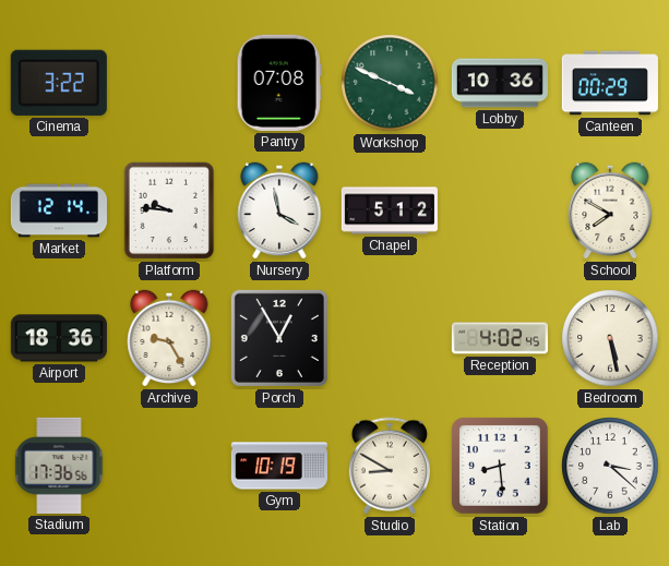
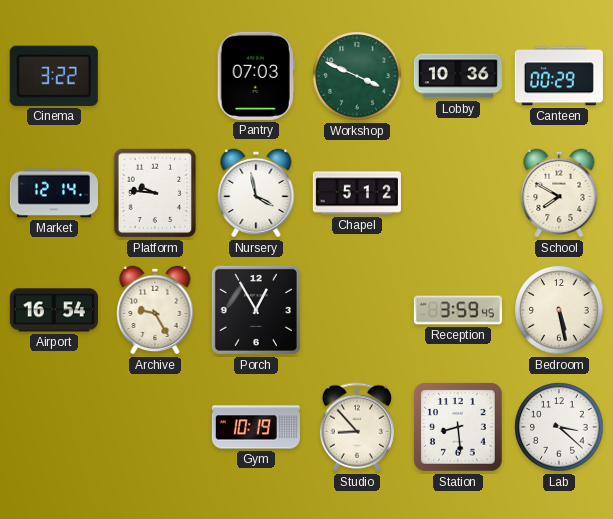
Pantry: 07:08 -> 07:03
Airport: 18:36 -> 16:54
Reception: 4:02 -> 3:59
Stadium: 17:36 -> none
Studio: 8:50 -> 8:53
